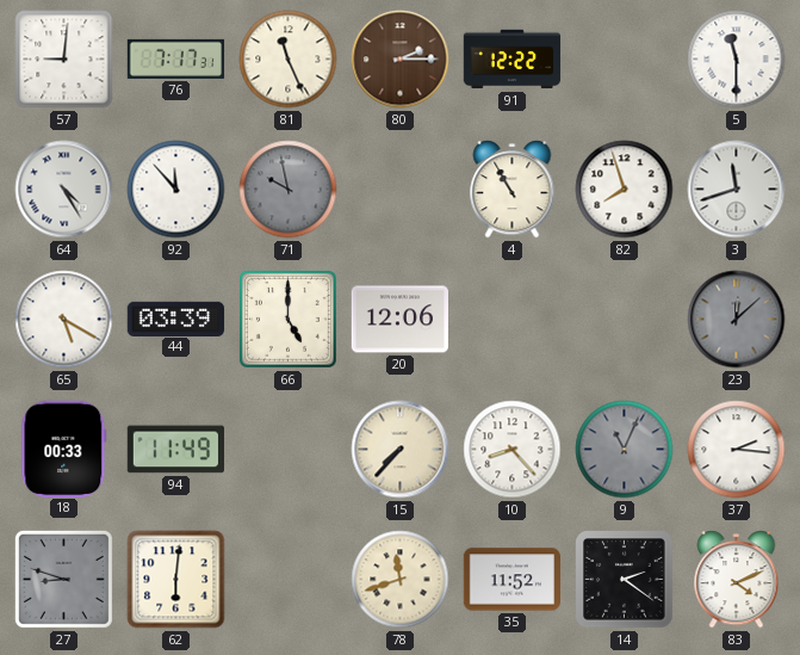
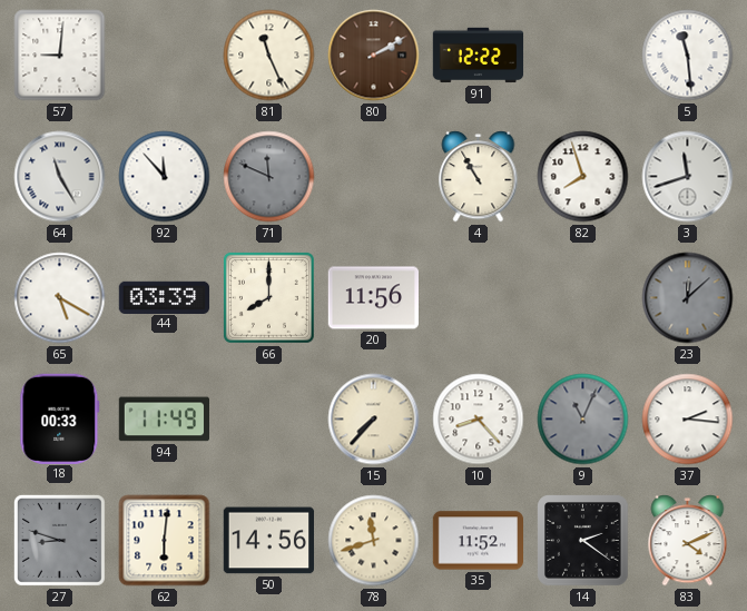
76: 7:17 -> none
80: 2:15 -> 2:10
5: 11:30 -> 11:29
64: 4:25 -> 11:25
71: 9:58 -> 11:49
66: 5:00 -> 8:00
20: 12:06 -> 11:56
50: none -> 14:56
